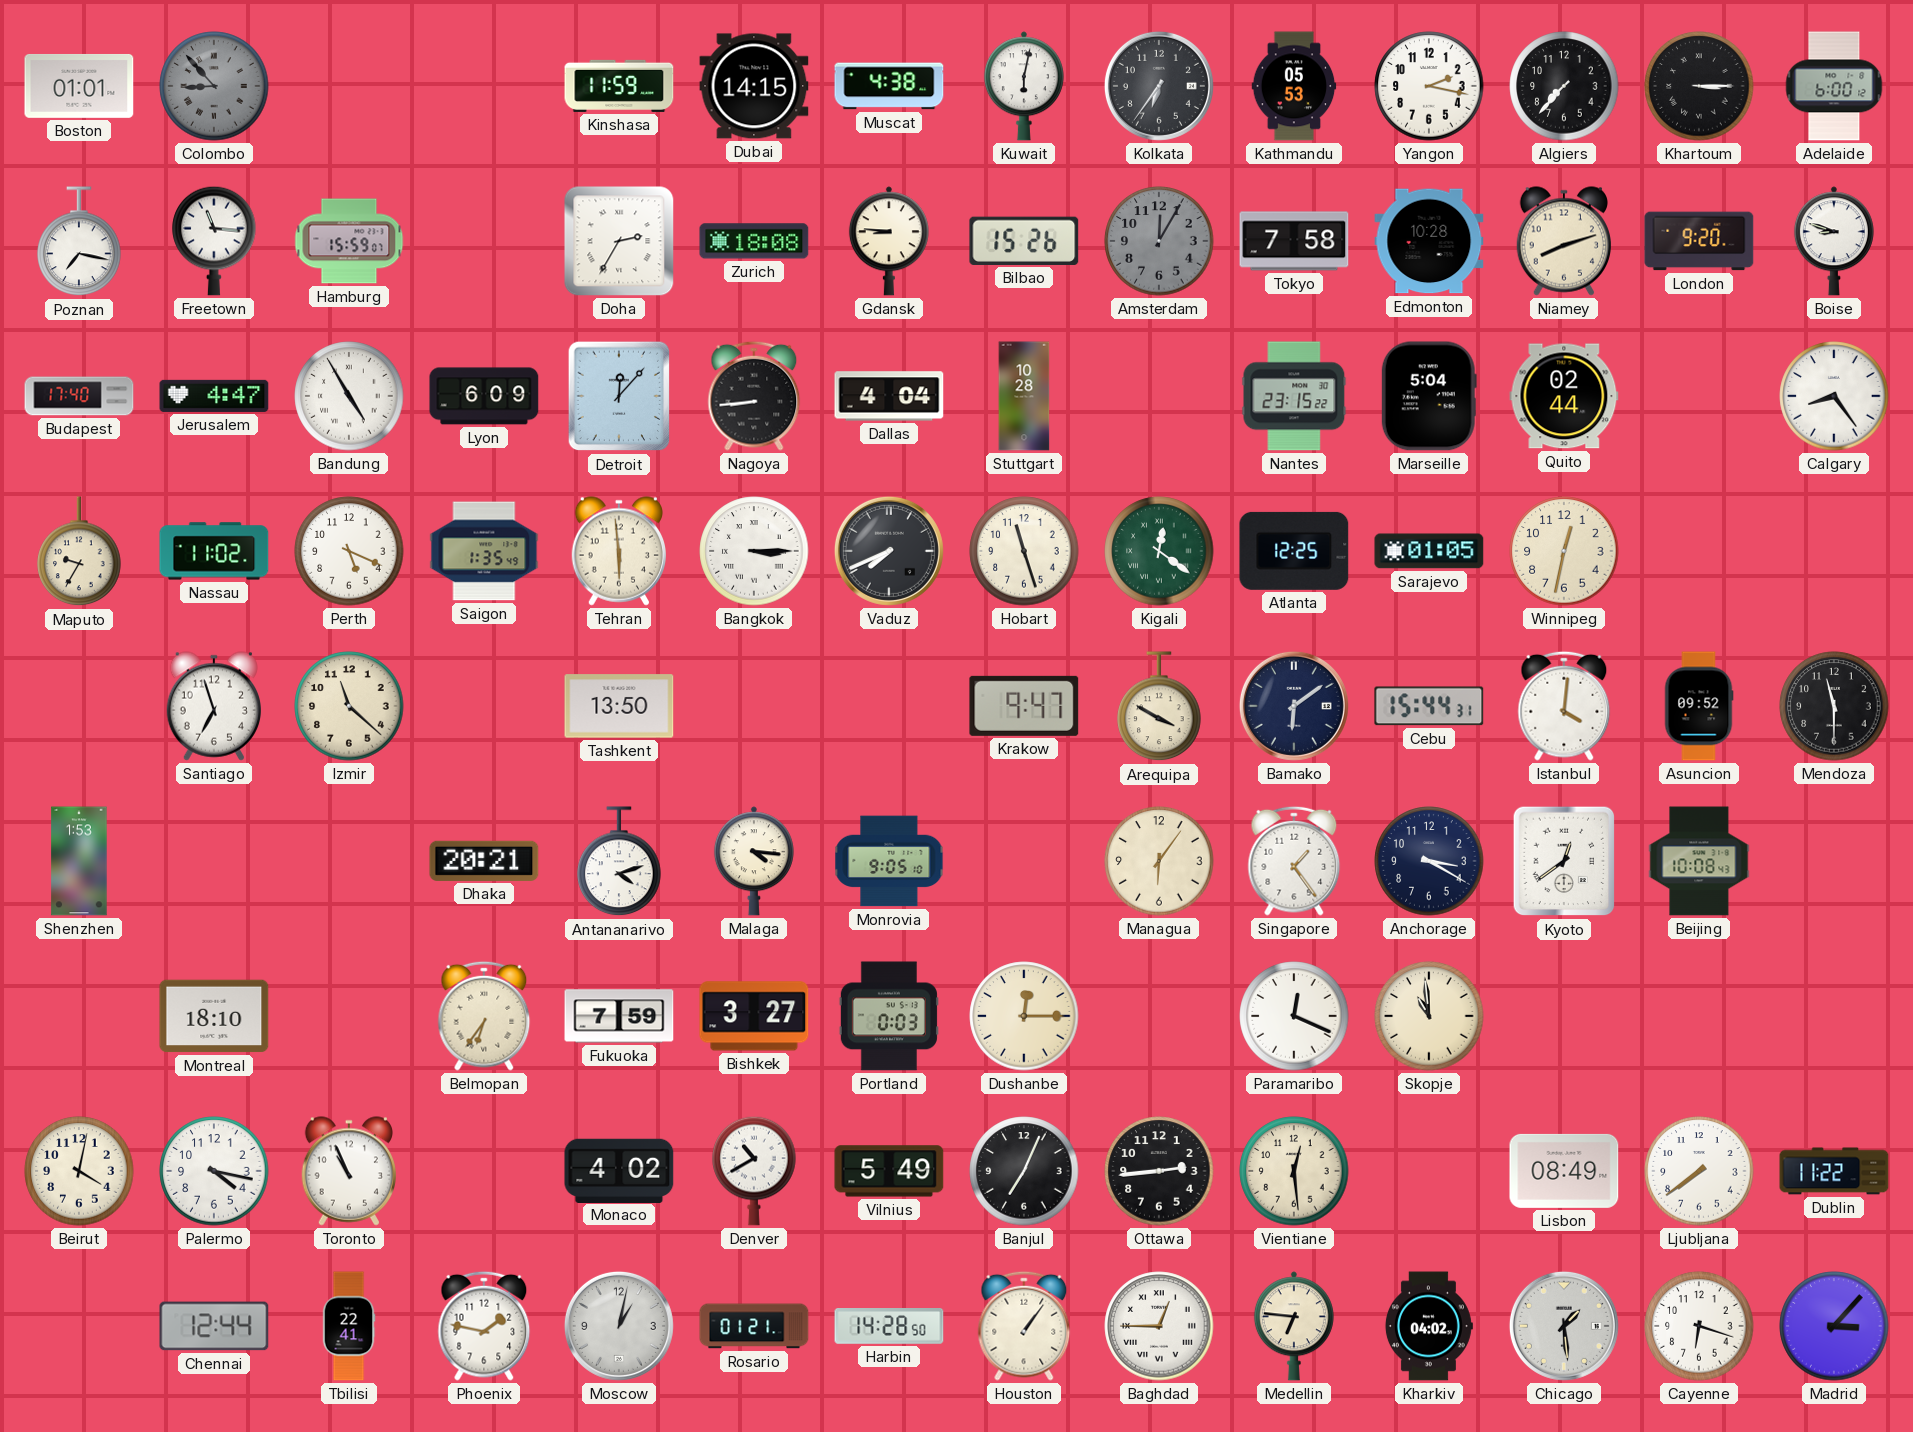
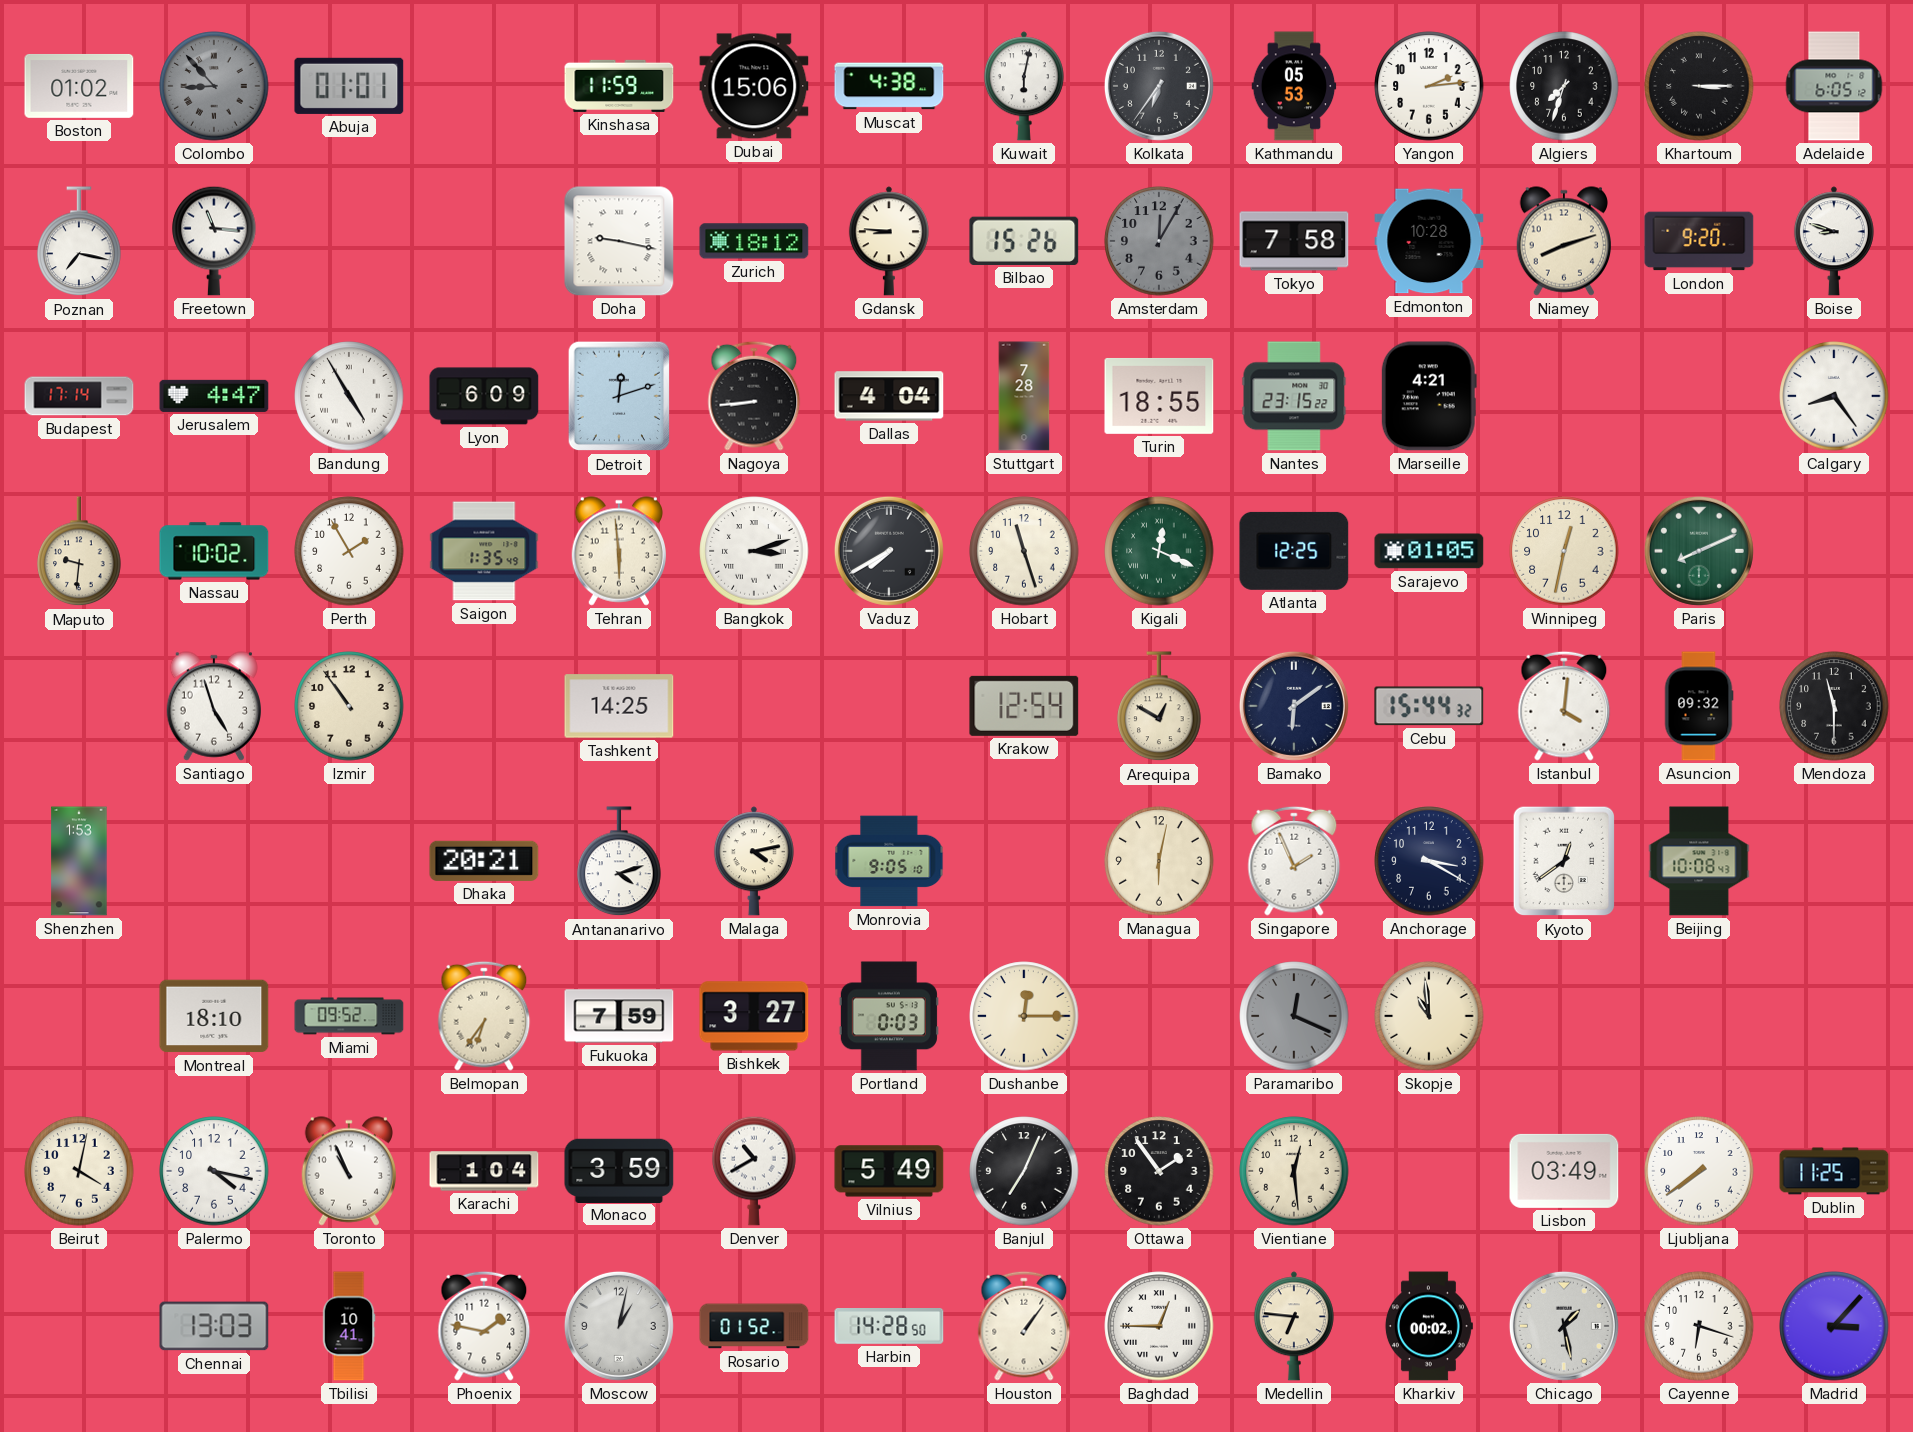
Boston: 01:01 -> 01:02
Abuja: none -> 01:01
Dubai: 14:15 -> 15:06
Yangon: 2:17 -> 2:14
Algiers: 7:37 -> 7:33
Adelaide: 6:00 -> 6:05
Hamburg: 15:59 -> none
Doha: 2:35 -> 9:17
Zurich: 18:08 -> 18:12
Budapest: 17:40 -> 17:14
Detroit: 12:07 -> 12:12
Stuttgart: 10:28 -> 7:28
Turin: none -> 18:55
Marseille: 5:04 -> 4:21
Quito: 02:44 -> none
Maputo: 9:35 -> 9:31
Nassau: 11:02 -> 10:02
Perth: 5:19 -> 1:55
Bangkok: 3:15 -> 3:12
Vaduz: 7:41 -> 7:40
Kigali: 12:21 -> 12:19
Paris: none -> 8:11
Santiago: 6:57 -> 4:57
Izmir: 11:22 -> 10:54
Tashkent: 13:50 -> 14:25
Krakow: 9:47 -> 12:54
Arequipa: 3:50 -> 12:50
Cebu: 15:44:31 -> 15:44:32
Asuncion: 09:52 -> 09:32
Malaga: 4:16 -> 4:13
Managua: 6:06 -> 6:02
Singapore: 1:24 -> 1:56
Miami: none -> 09:52
Paramaribo dial: white -> grey
Karachi: none -> 1:04
Monaco: 4:02 -> 3:59
Ottawa: 2:44 -> 1:54
Lisbon: 08:49 -> 03:49
Dublin: 11:22 -> 11:25
Chennai: 12:44 -> 13:03
Tbilisi: 22:41 -> 10:41
Rosario: 01:21 -> 01:52
Kharkiv: 04:02 -> 00:02
Chicago: 1:29 -> 1:28
